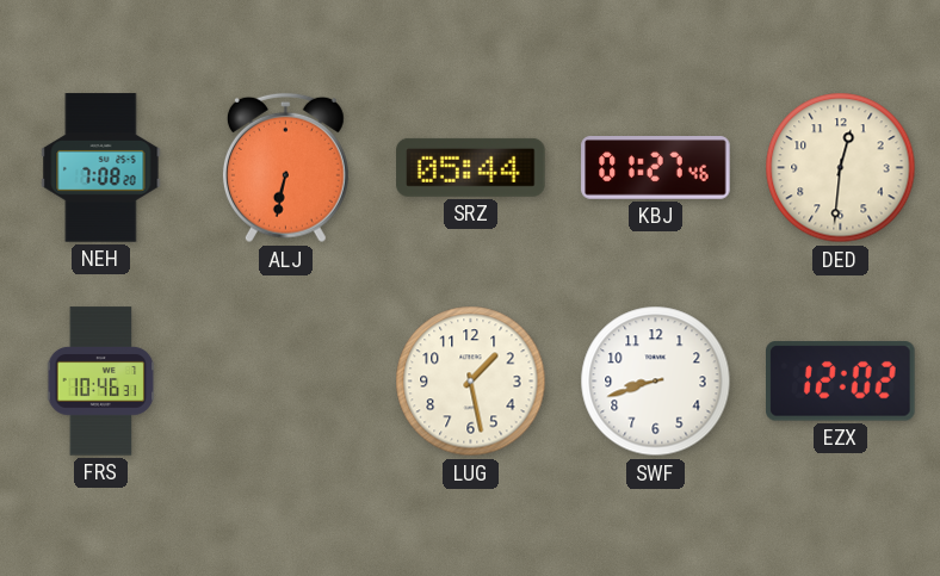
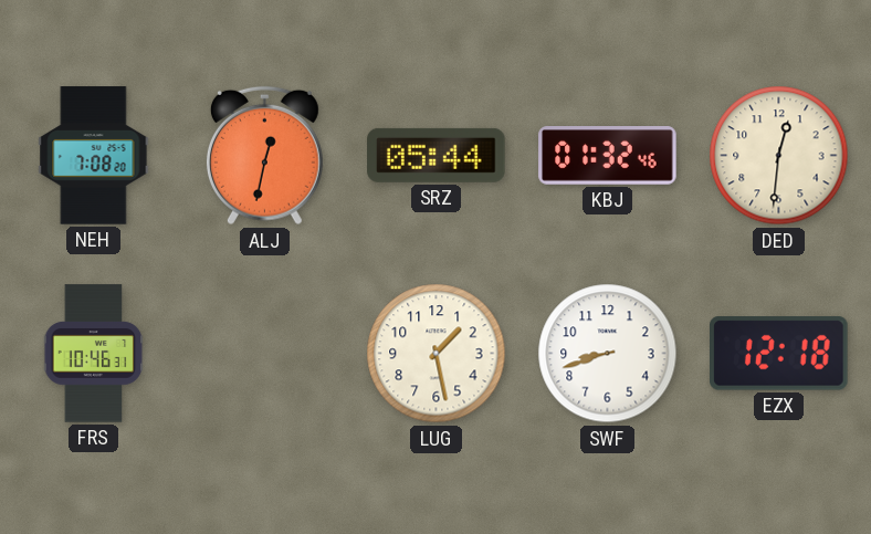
ALJ: 6:32 -> 12:32
KBJ: 01:27 -> 01:32
EZX: 12:02 -> 12:18
